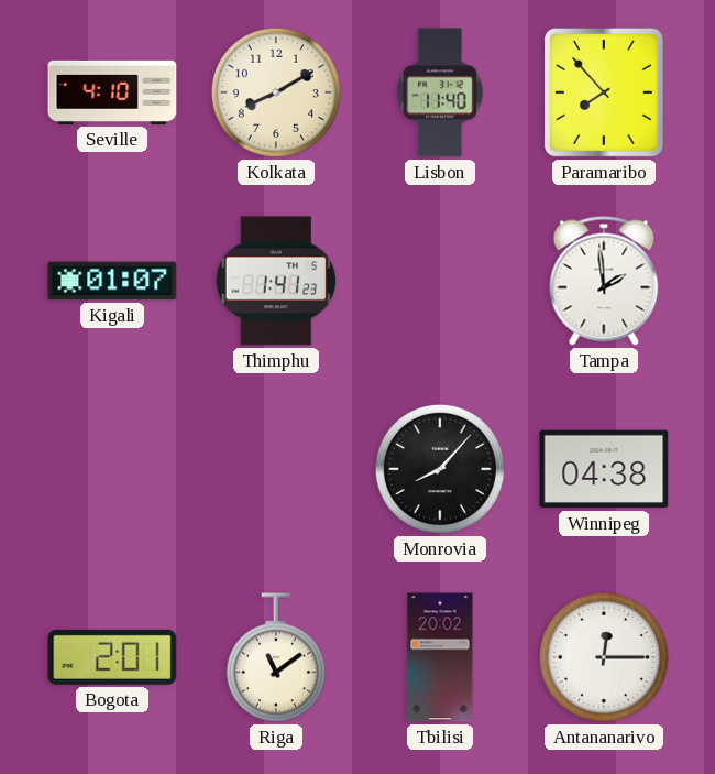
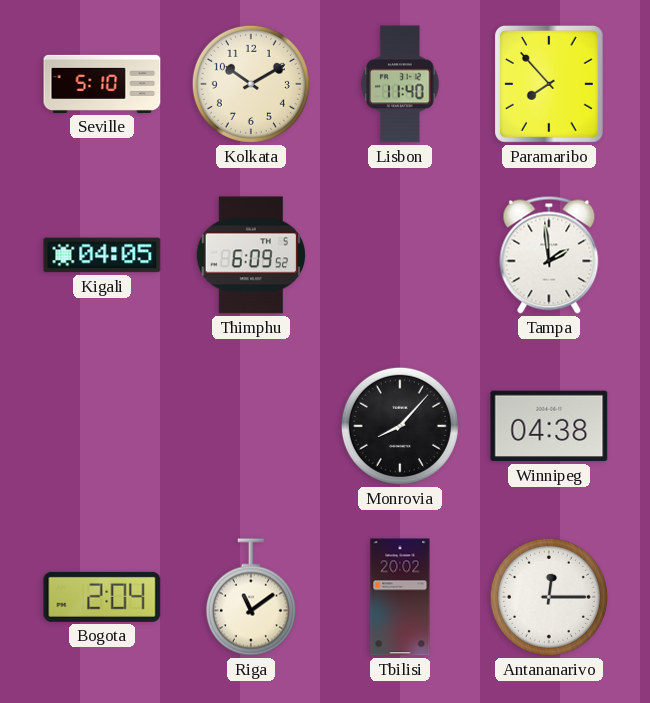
Seville: 4:10 -> 5:10
Kolkata: 8:10 -> 10:10
Kigali: 01:07 -> 04:05
Thimphu: 1:41 -> 6:09
Bogota: 2:01 -> 2:04
